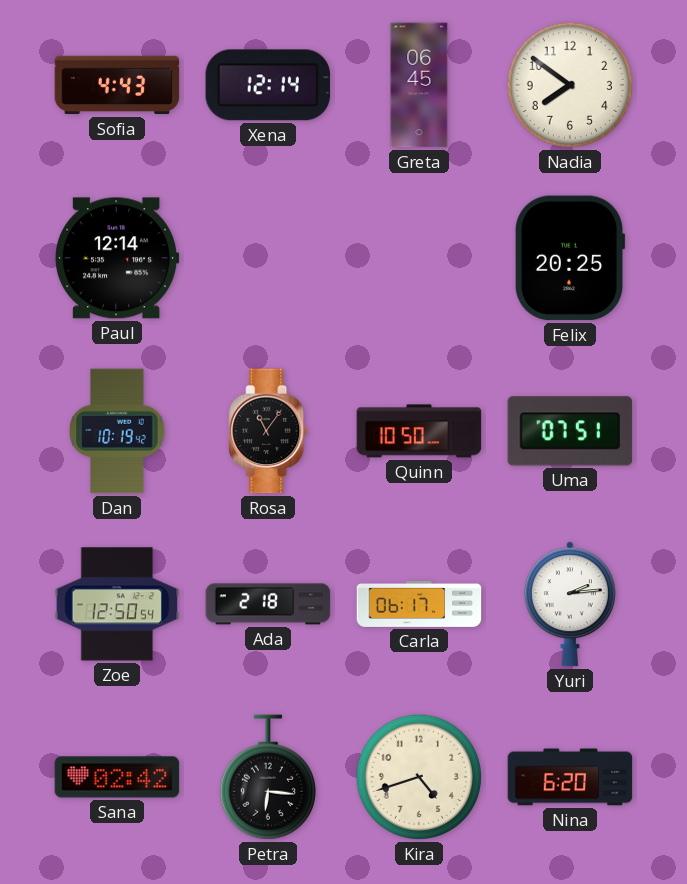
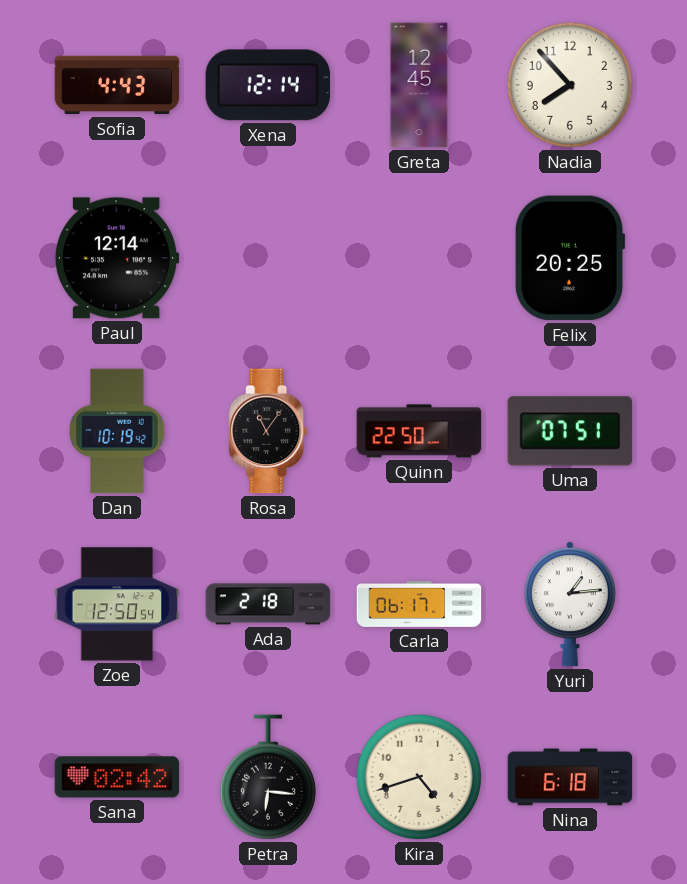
Greta: 06:45 -> 12:45
Nadia: 7:51 -> 7:53
Quinn: 10:50 -> 22:50
Yuri: 2:14 -> 1:14
Nina: 6:20 -> 6:18
